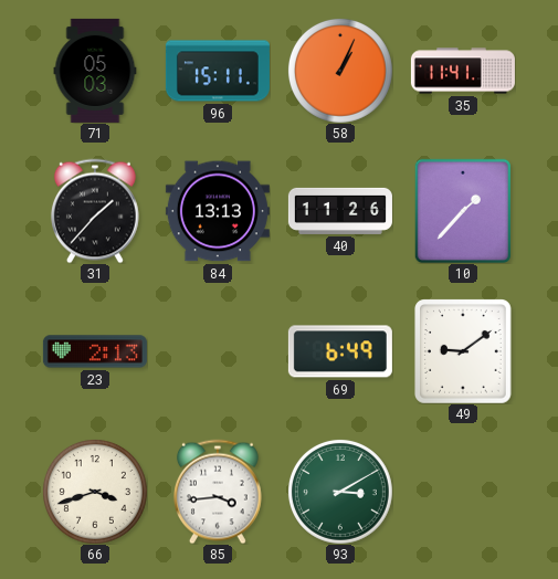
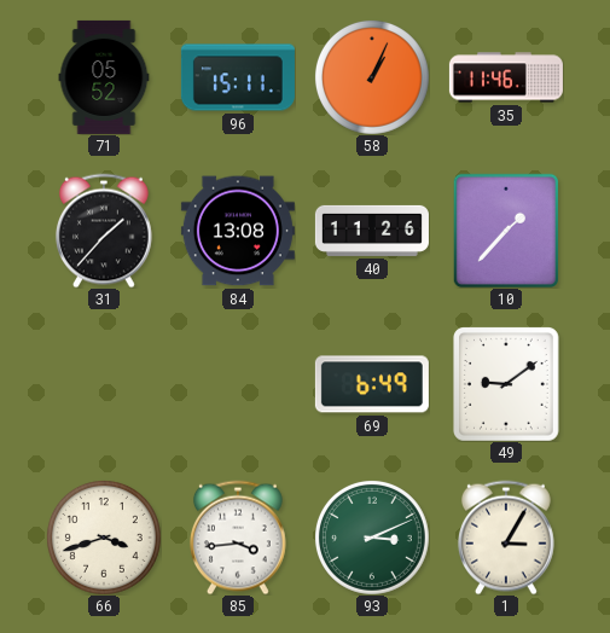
71: 05:03 -> 05:52
35: 11:41 -> 11:46
84: 13:13 -> 13:08
23: 2:13 -> none
93: 3:10 -> 3:11
1: none -> 3:05
